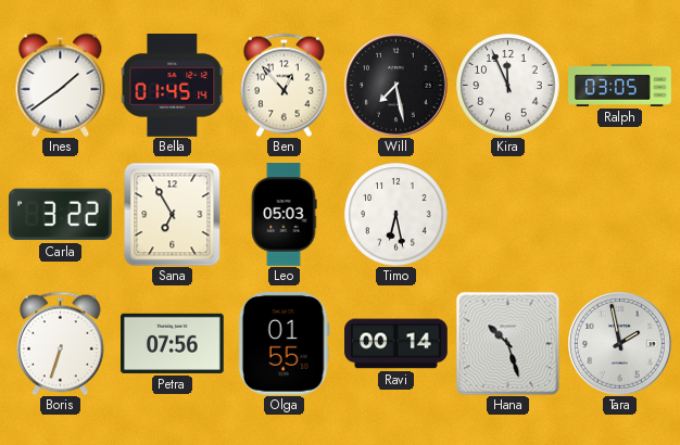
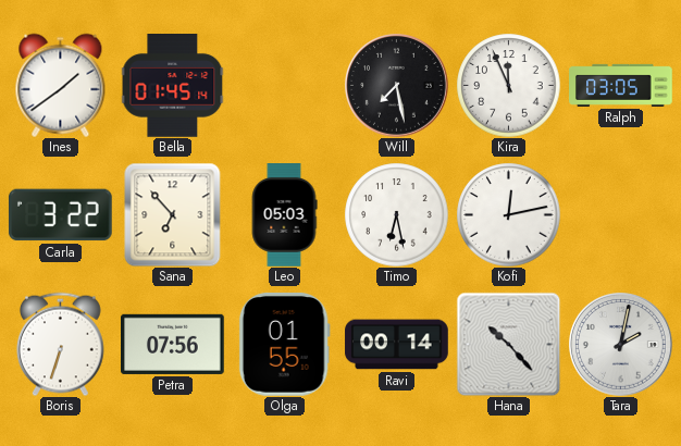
Ben: 12:53 -> none
Sana: 6:55 -> 6:53
Kofi: none -> 12:13
Hana: 10:27 -> 10:23
Tara: 1:58 -> 2:02
